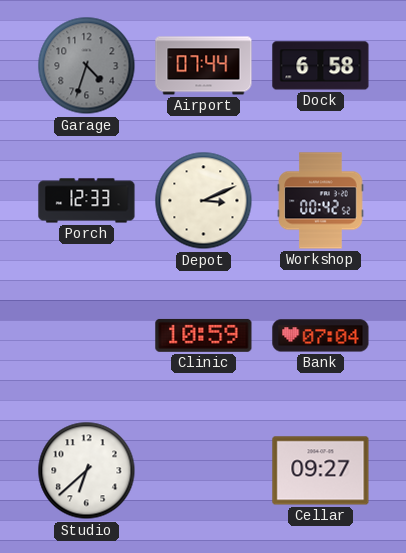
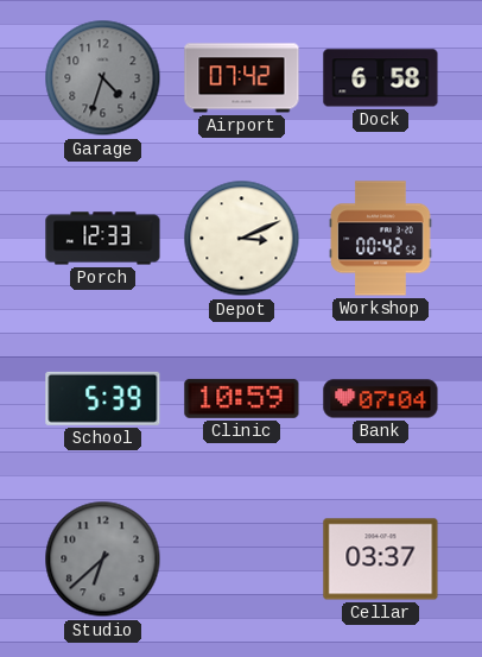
Airport: 07:44 -> 07:42
School: none -> 5:39
Studio dial: white -> grey
Cellar: 09:27 -> 03:37
